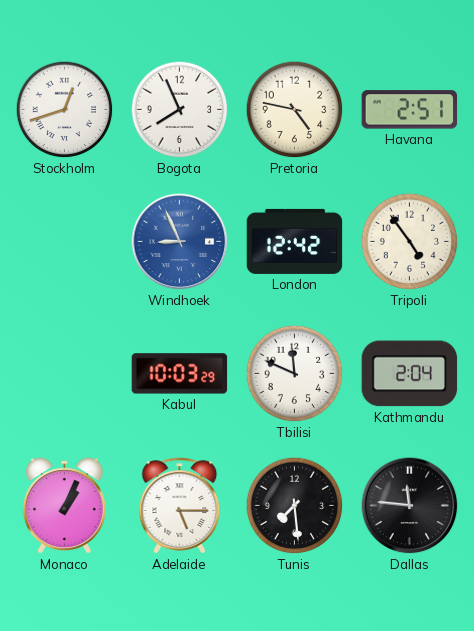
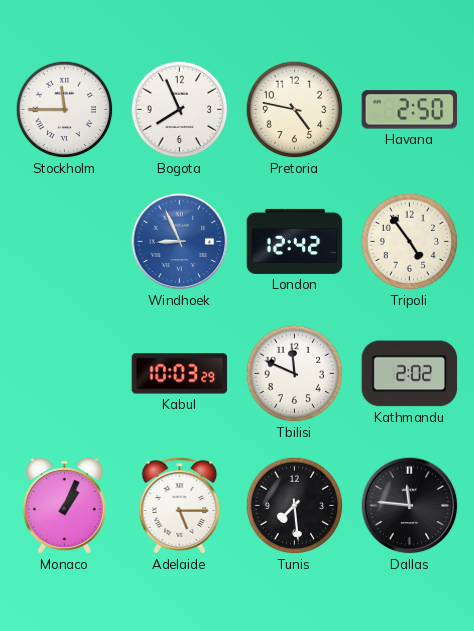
Stockholm: 12:42 -> 11:45
Havana: 2:51 -> 2:50
Kathmandu: 2:04 -> 2:02
